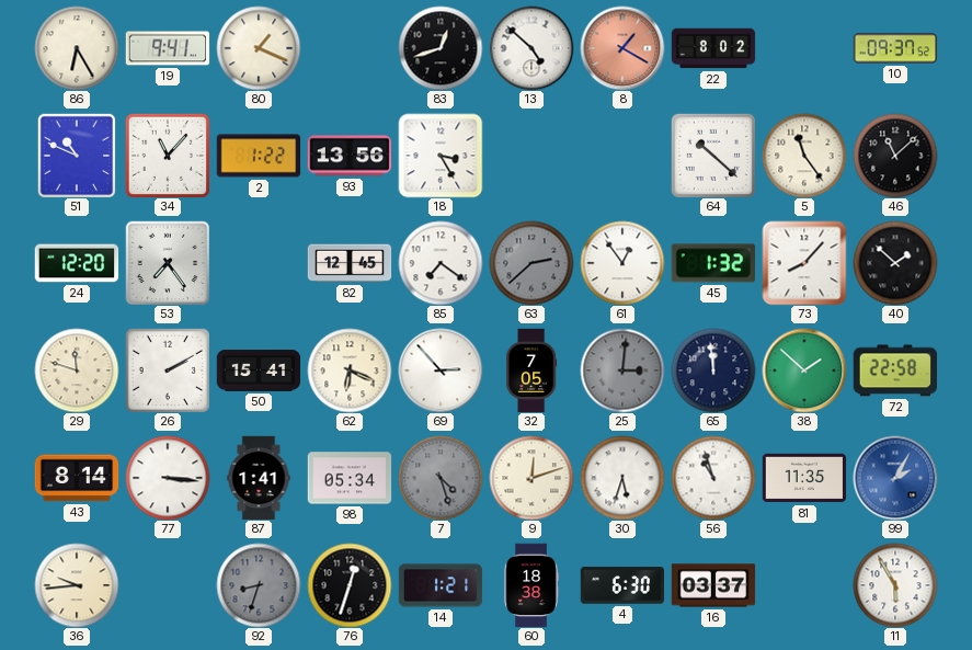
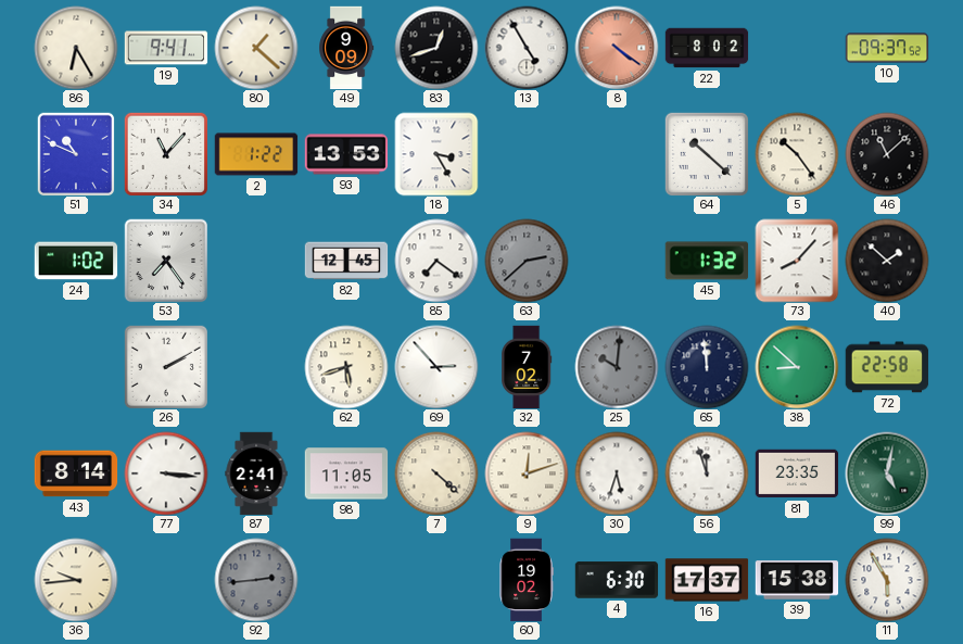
80: 1:19 -> 1:22
49: none -> 9:09
13: 4:52 -> 4:55
8: 1:20 -> 4:21
93: 13:56 -> 13:53
5: 11:24 -> 10:24
24: 12:20 -> 1:02
61: 12:54 -> none
29: 11:48 -> none
50: 15:41 -> none
62: 6:19 -> 5:42
32: 7:05 -> 7:02
25: 3:01 -> 10:01
38: 1:52 -> 8:52
87: 1:41 -> 2:41
98: 05:34 -> 11:05
7: 4:27 -> 4:22
7 dial: grey -> cream
56: 10:57 -> 11:57
81: 11:35 -> 23:35
99: 2:05 -> 5:02
99 dial: blue -> green
92: 8:33 -> 2:44
76: 12:33 -> none
14: 1:21 -> none
60: 18:38 -> 19:02
16: 03:37 -> 17:37
39: none -> 15:38
